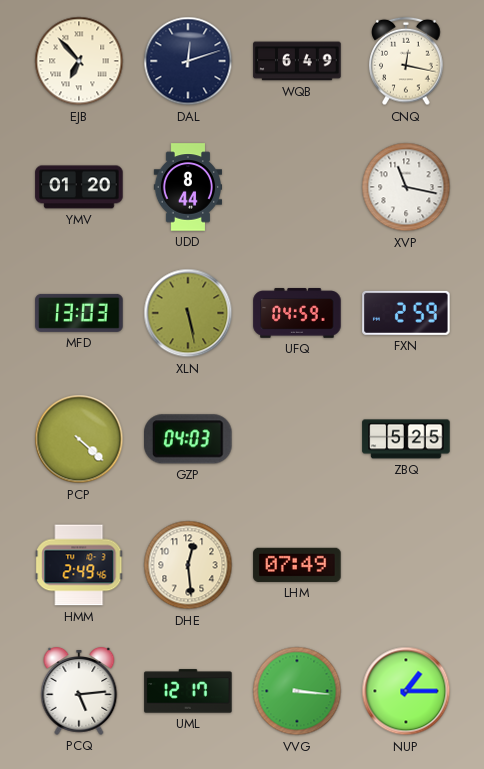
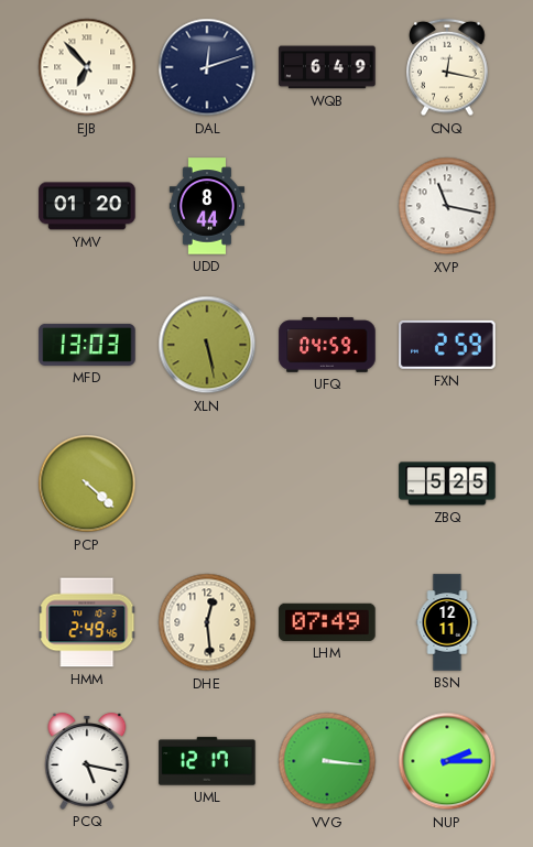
GZP: 04:03 -> none
BSN: none -> 12:11
PCQ: 5:14 -> 5:17
NUP: 1:15 -> 2:15
